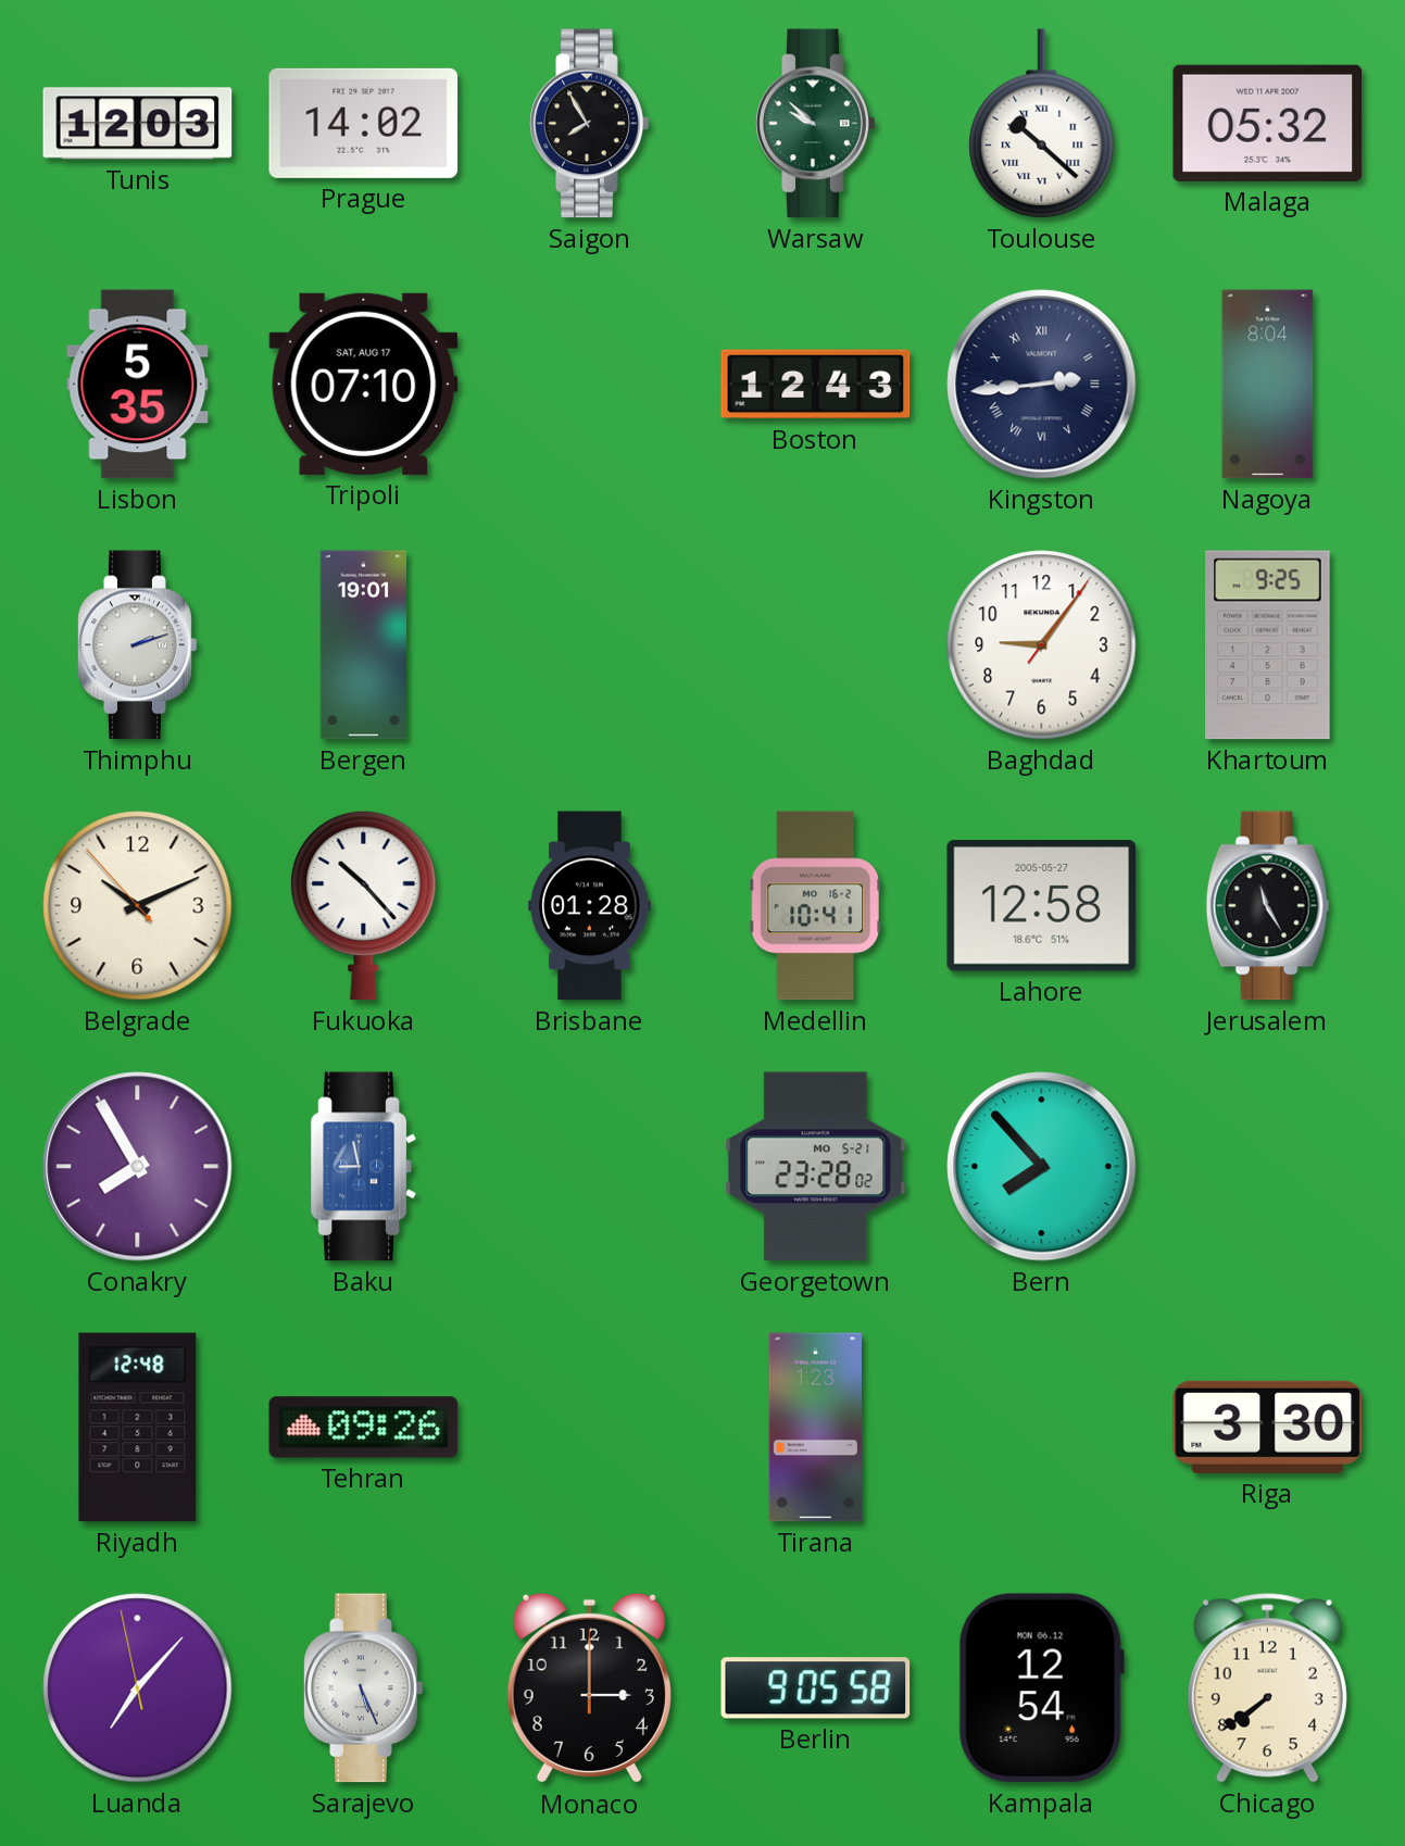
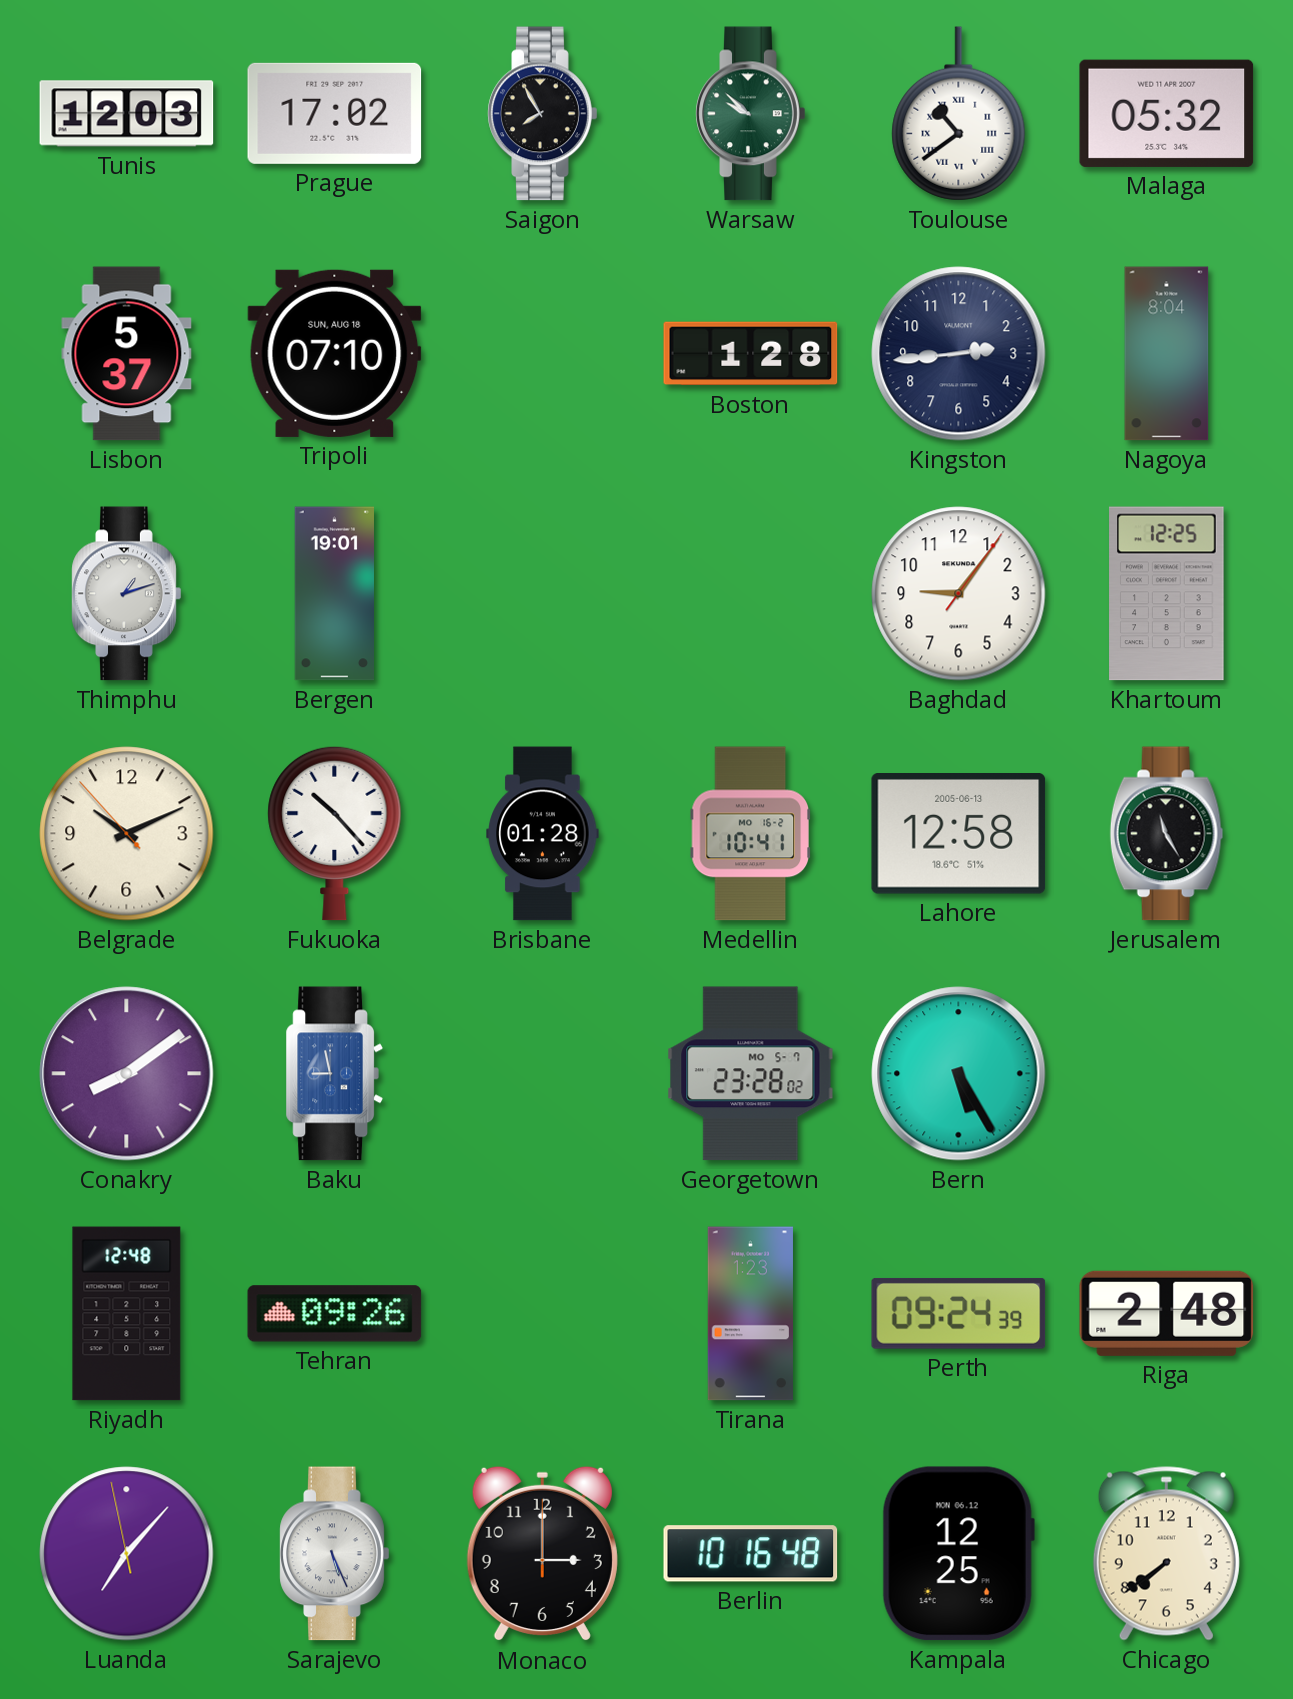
Prague: 14:02 -> 17:02
Toulouse: 10:22 -> 10:39
Lisbon: 5:35 -> 5:37
Tripoli date: SAT, AUG 17 -> SUN, AUG 18
Boston: 12:43 -> 1:28
Kingston numerals: Roman -> Arabic
Thimphu: 2:12 -> 1:12
Khartoum: 9:25 -> 12:25
Lahore date: 2005-05-27 -> 2005-06-13
Conakry: 7:55 -> 8:09
Georgetown date: MO 5-21 -> MO 5-7
Bern: 7:53 -> 5:25
Perth: none -> 09:24
Riga: 3:30 -> 2:48
Berlin: 9:05 -> 10:16
Kampala: 12:54 -> 12:25
